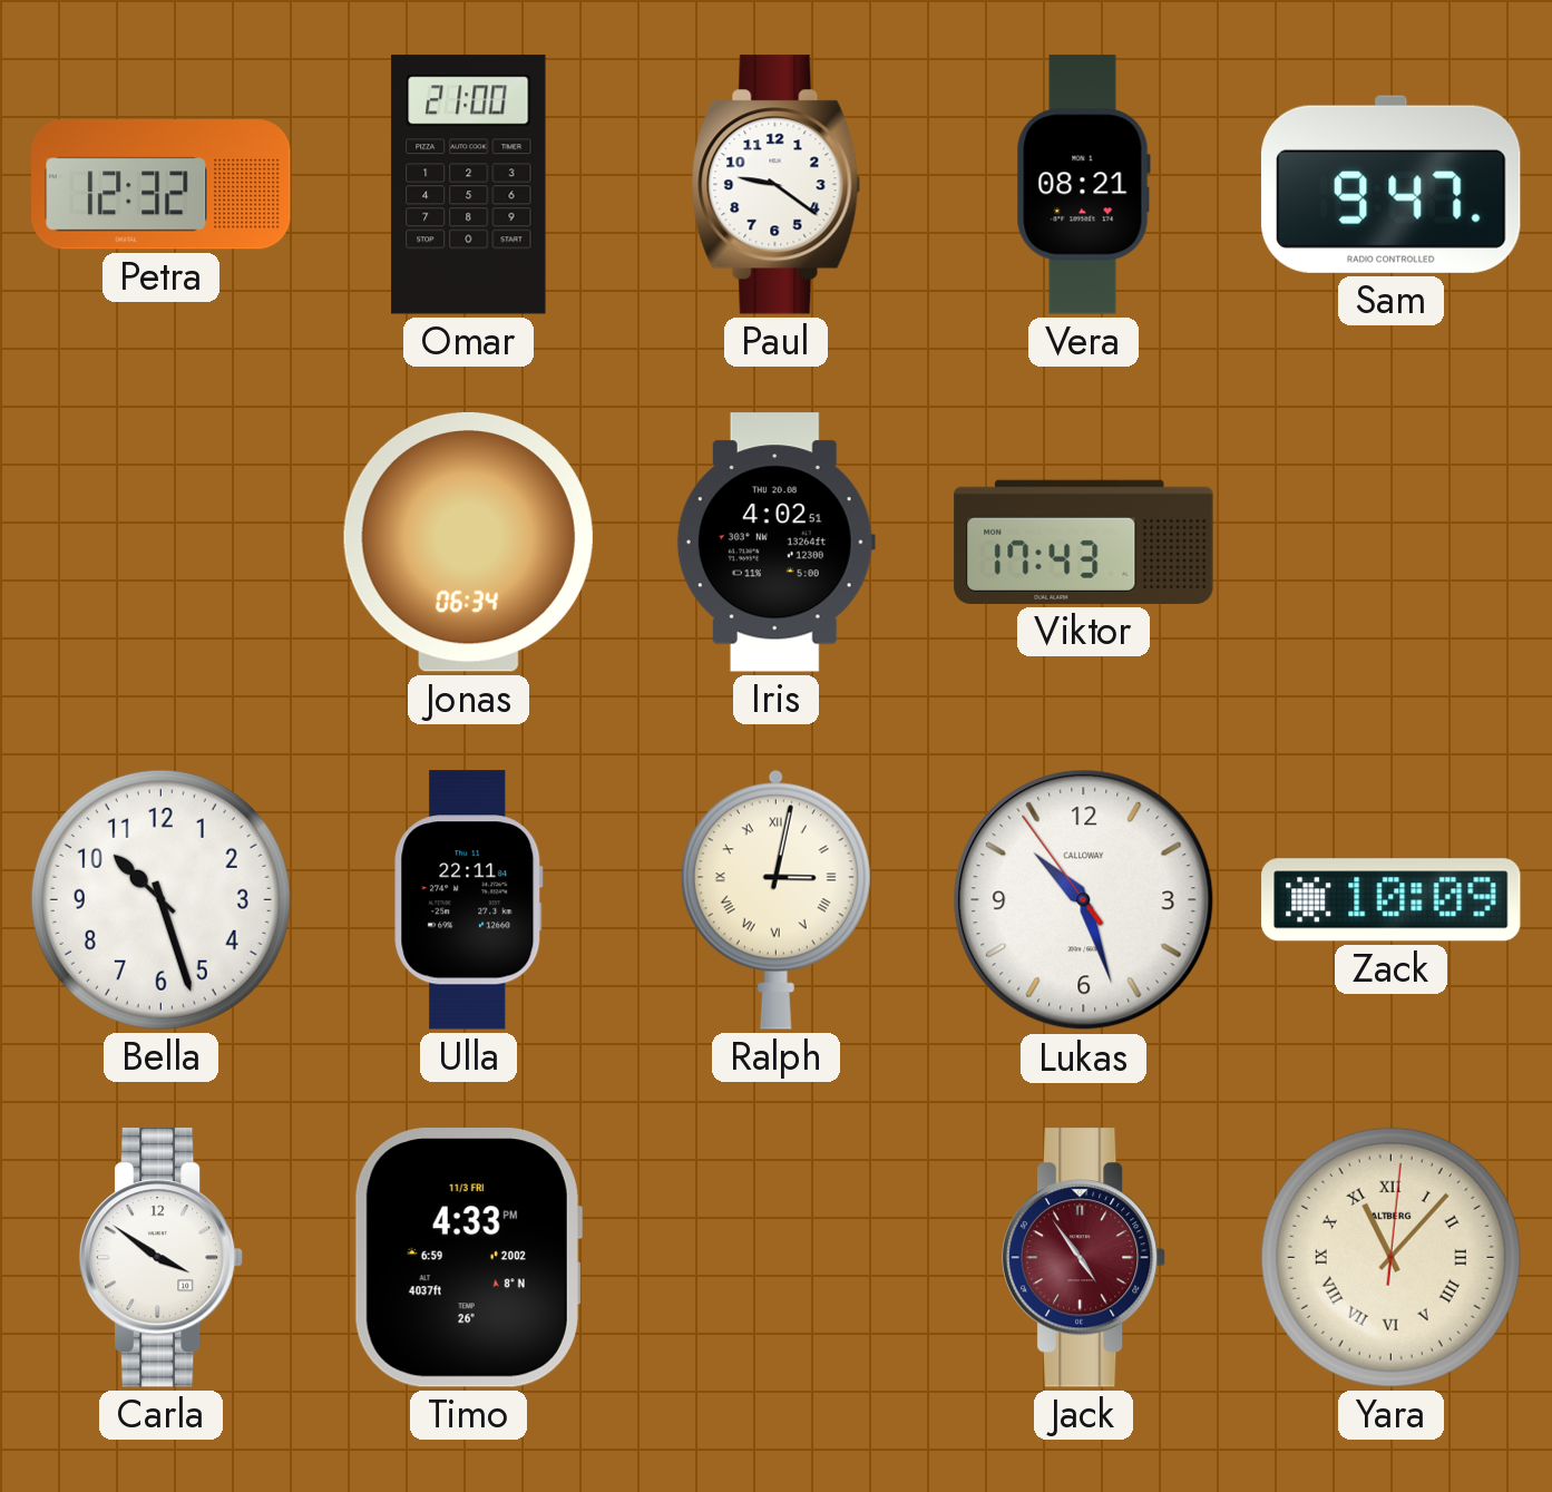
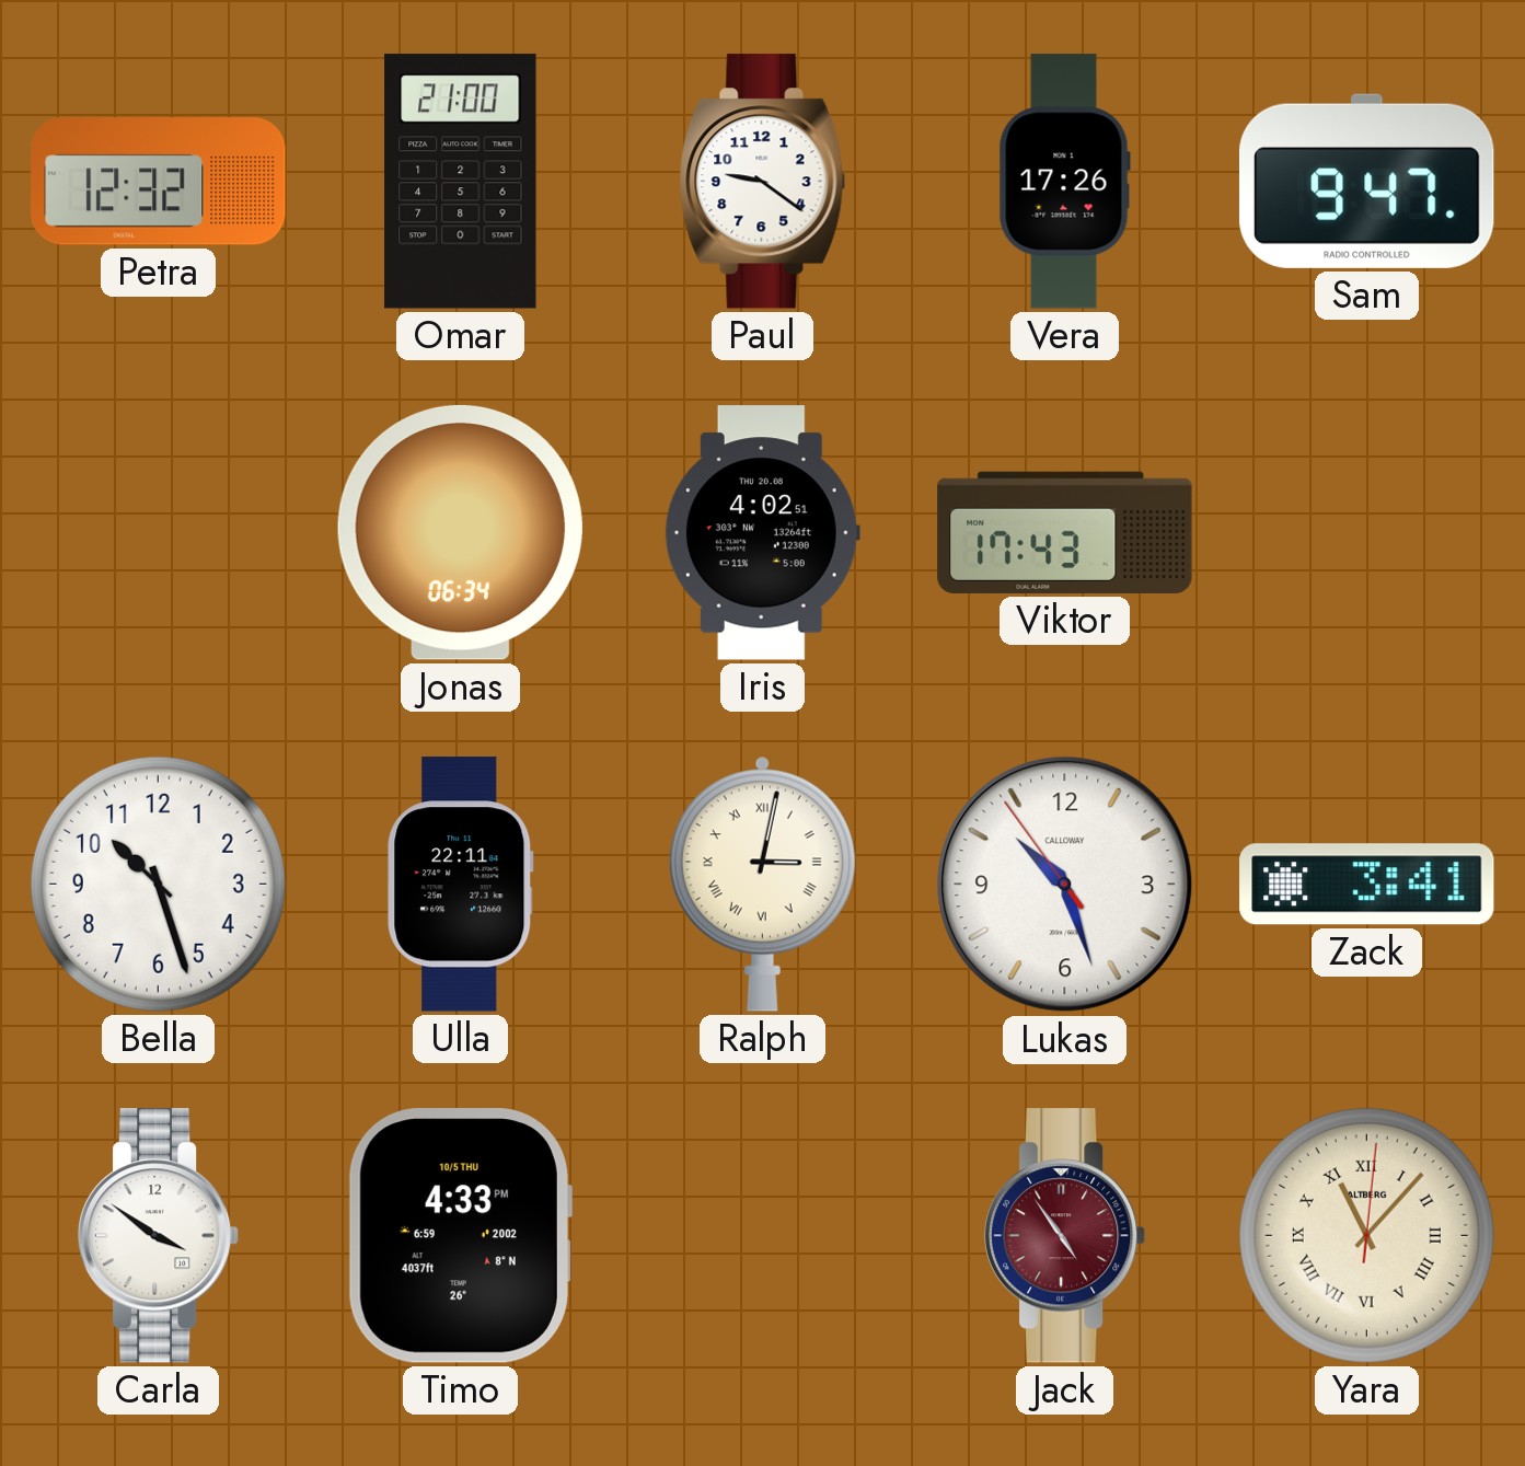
Vera: 08:21 -> 17:26
Zack: 10:09 -> 3:41
Timo date: 11/3 FRI -> 10/5 THU
